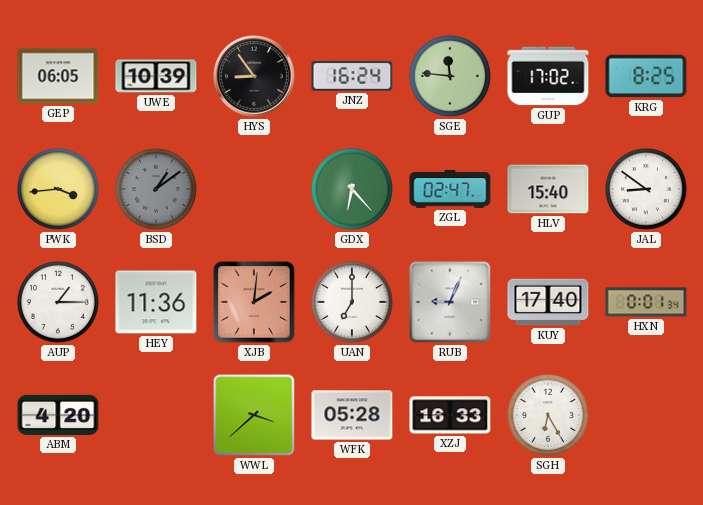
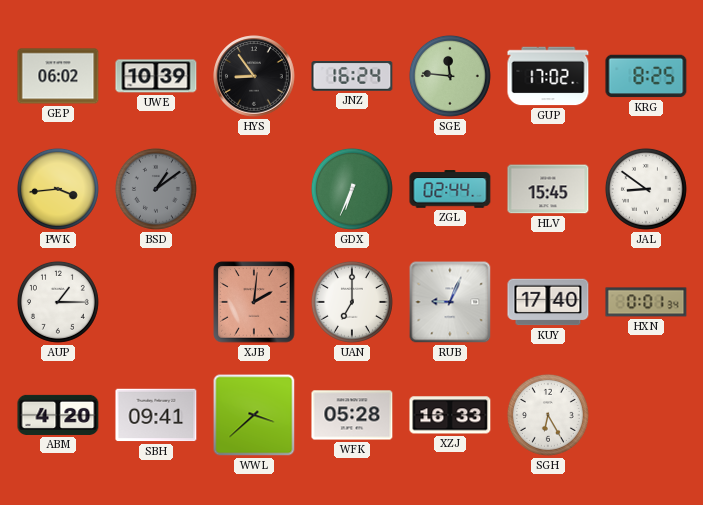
GEP: 06:05 -> 06:02
GDX: 6:23 -> 6:34
ZGL: 02:47 -> 02:44
HLV: 15:40 -> 15:45
HEY: 11:36 -> none
SBH: none -> 09:41
